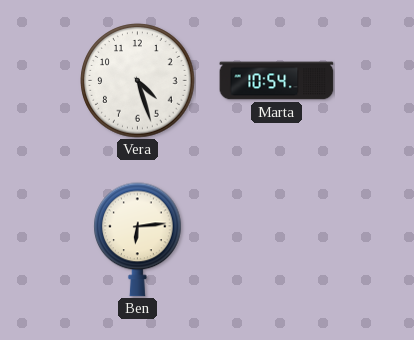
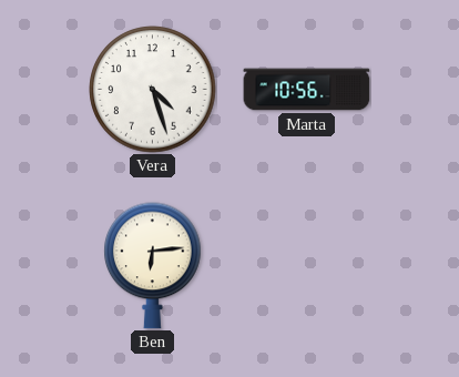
Marta: 10:54 -> 10:56
